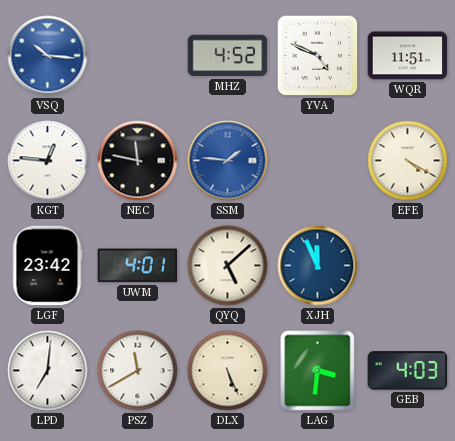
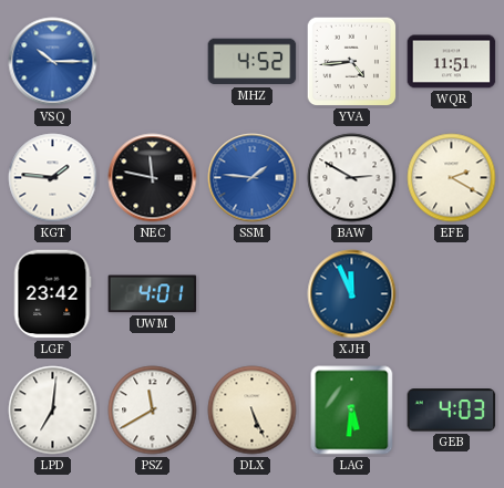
VSQ: 10:16 -> 10:15
YVA: 4:49 -> 4:44
KGT: 12:46 -> 1:46
BAW: none -> 2:50
EFE: 4:20 -> 2:20
QYQ: 5:08 -> none
LAG: 3:31 -> 5:31
